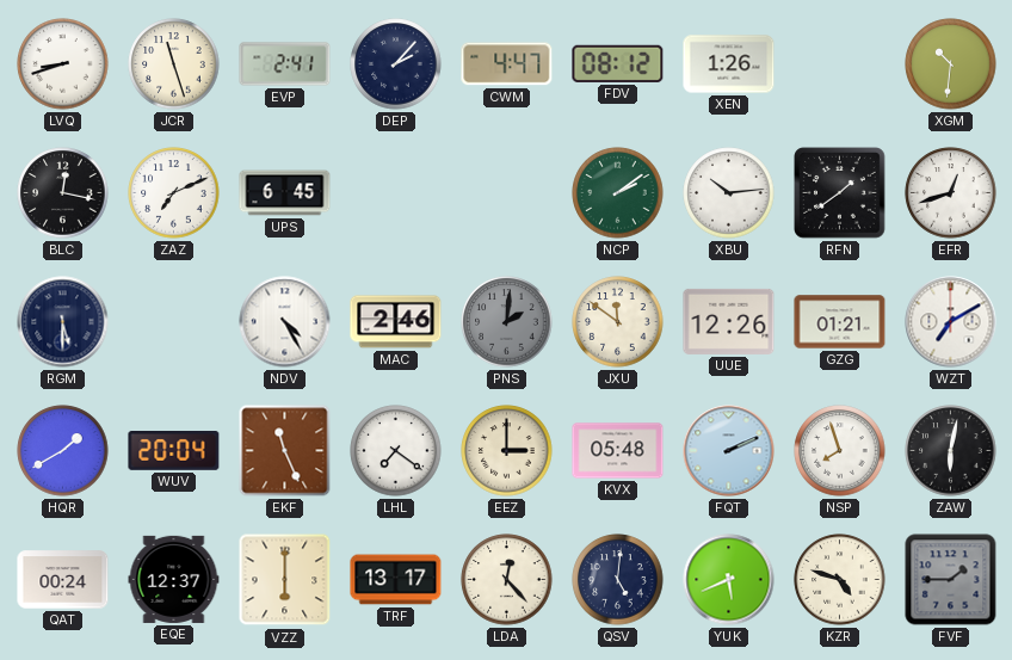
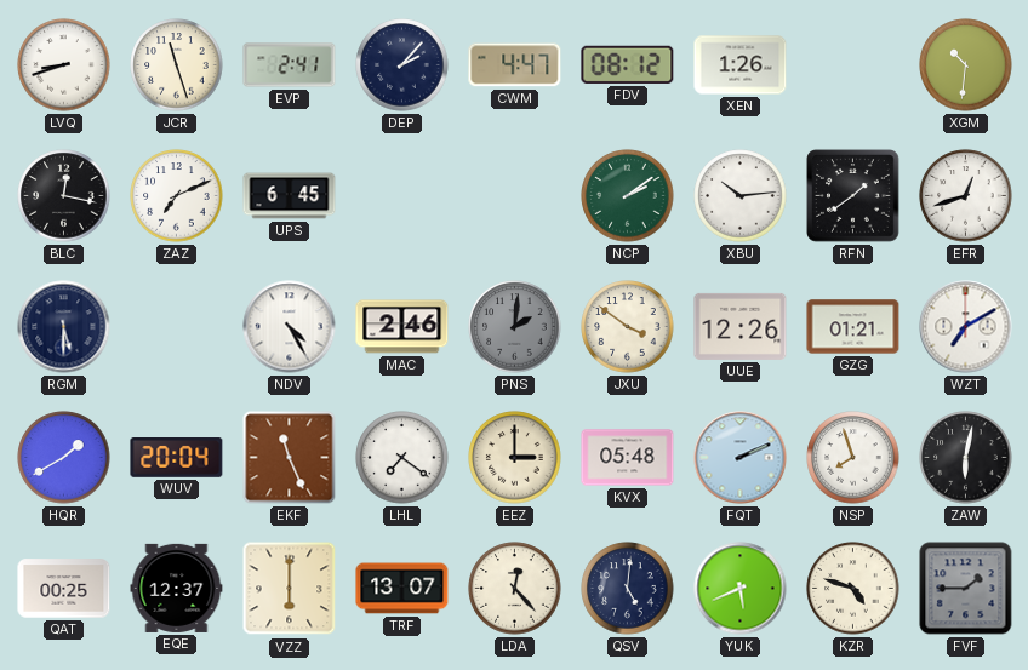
JXU: 11:51 -> 3:51
QAT: 00:24 -> 00:25
TRF: 13:17 -> 13:07
